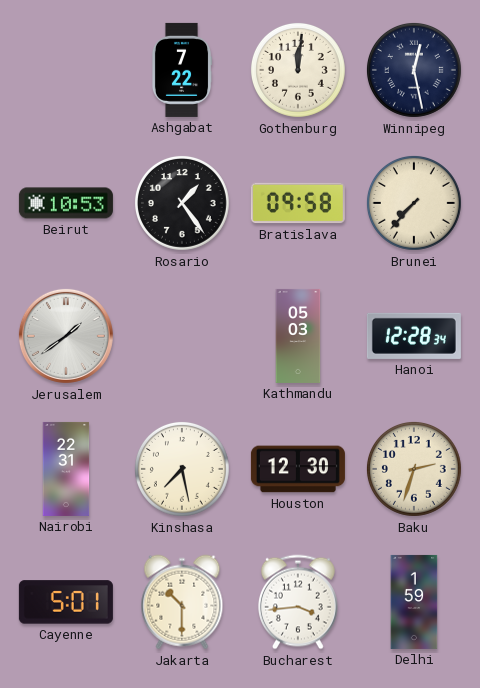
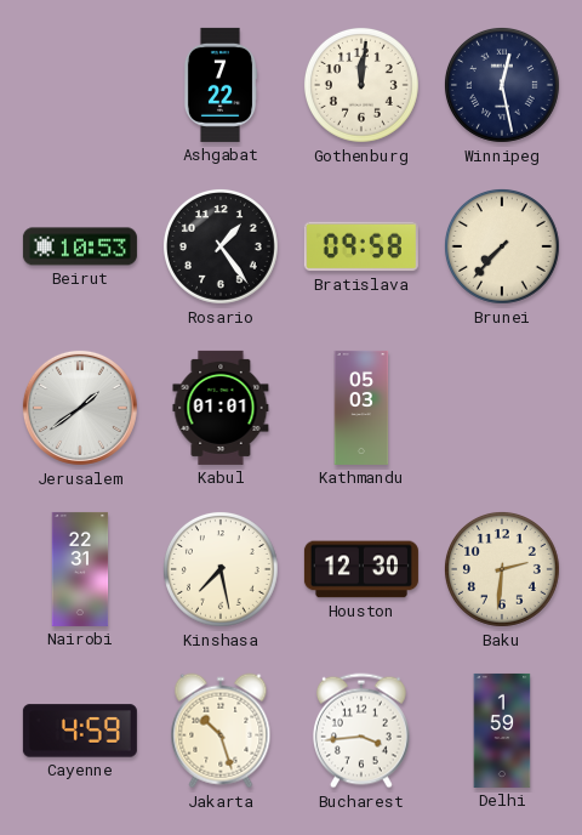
Kabul: none -> 01:01
Hanoi: 12:28 -> none
Baku: 2:33 -> 2:31
Cayenne: 5:01 -> 4:59
Jakarta: 10:30 -> 10:27
